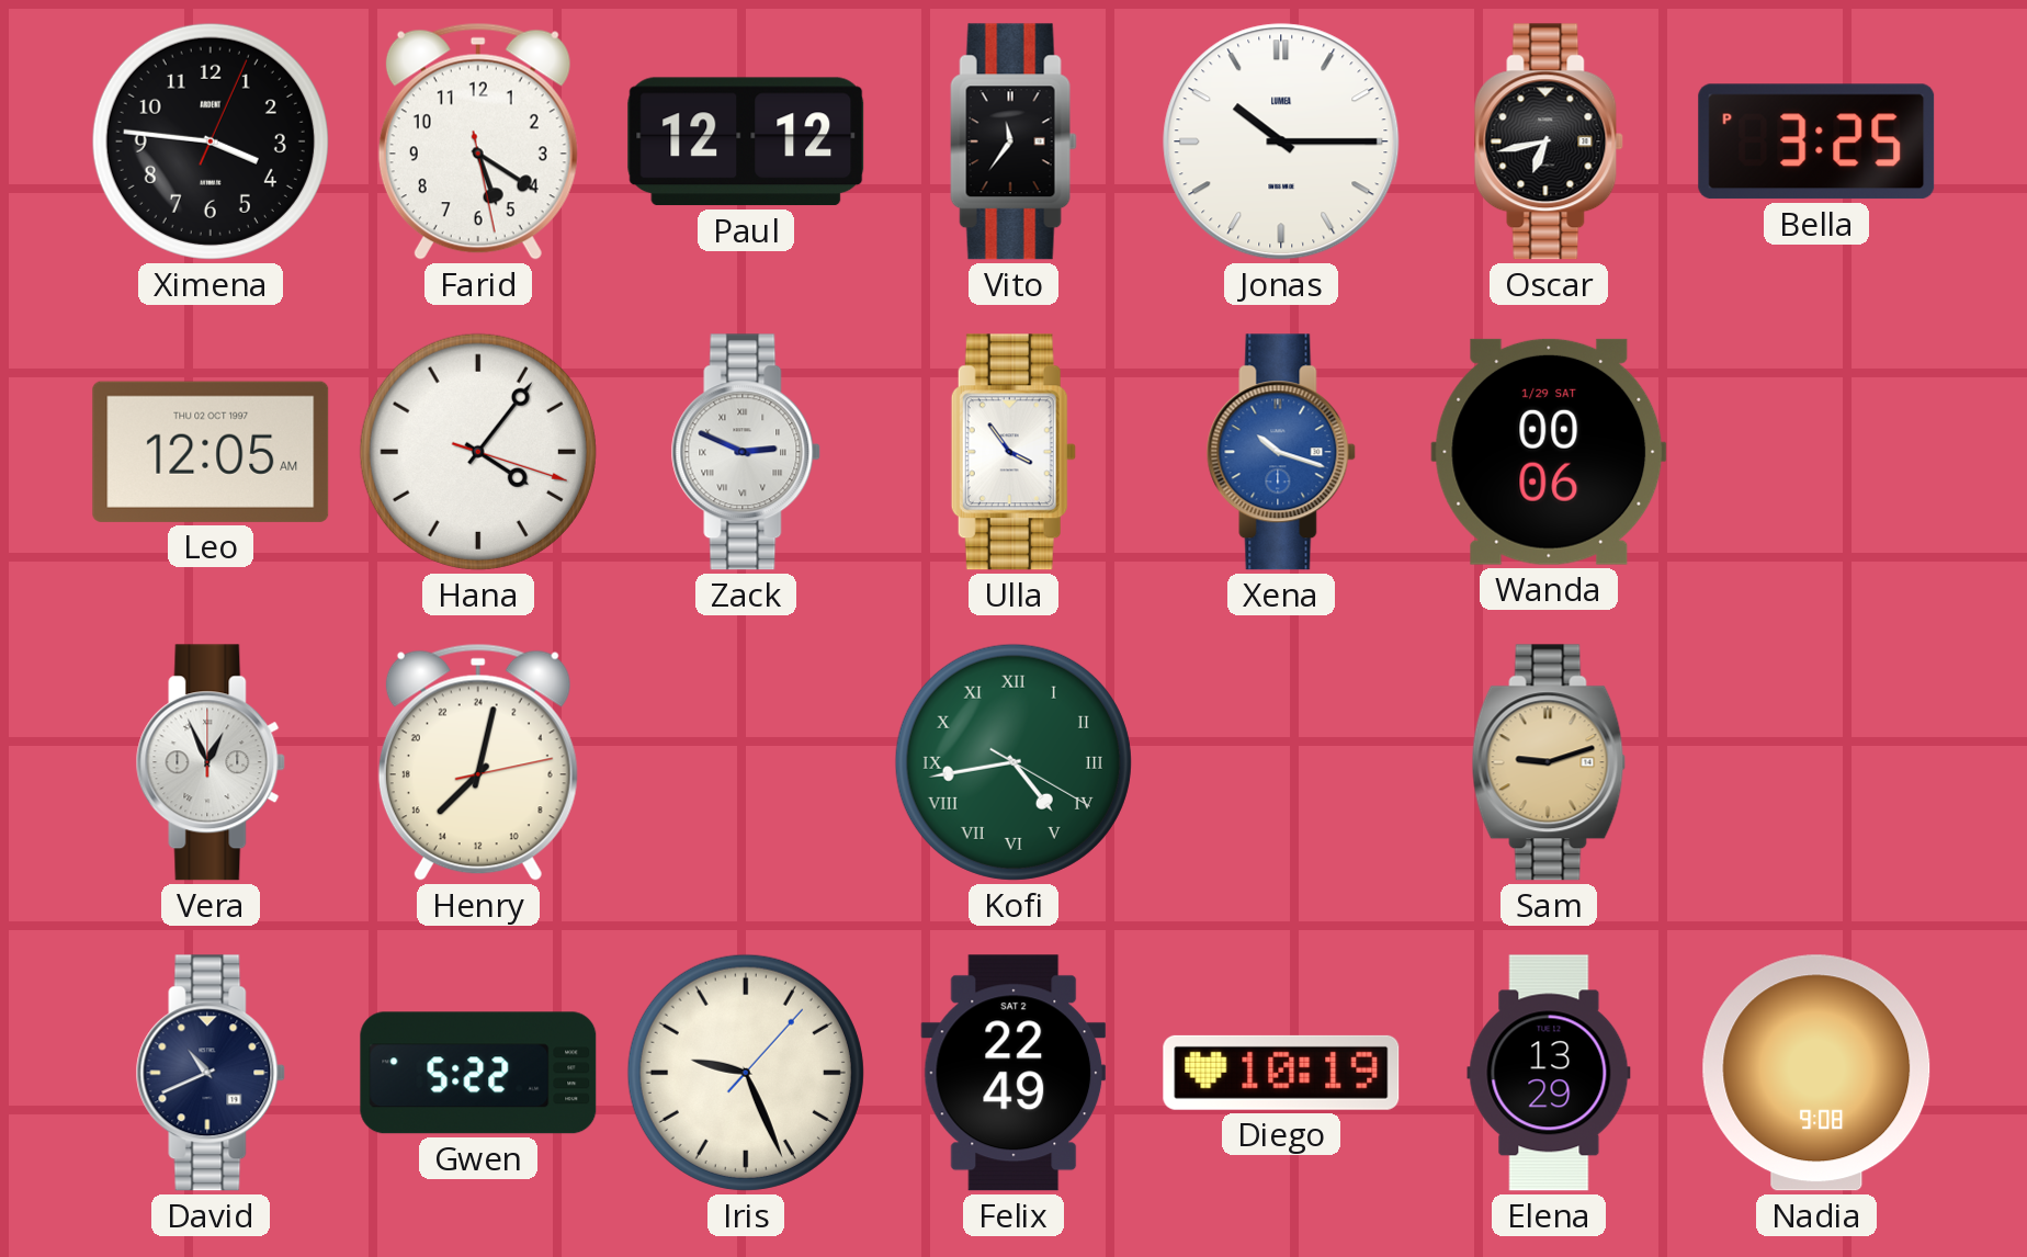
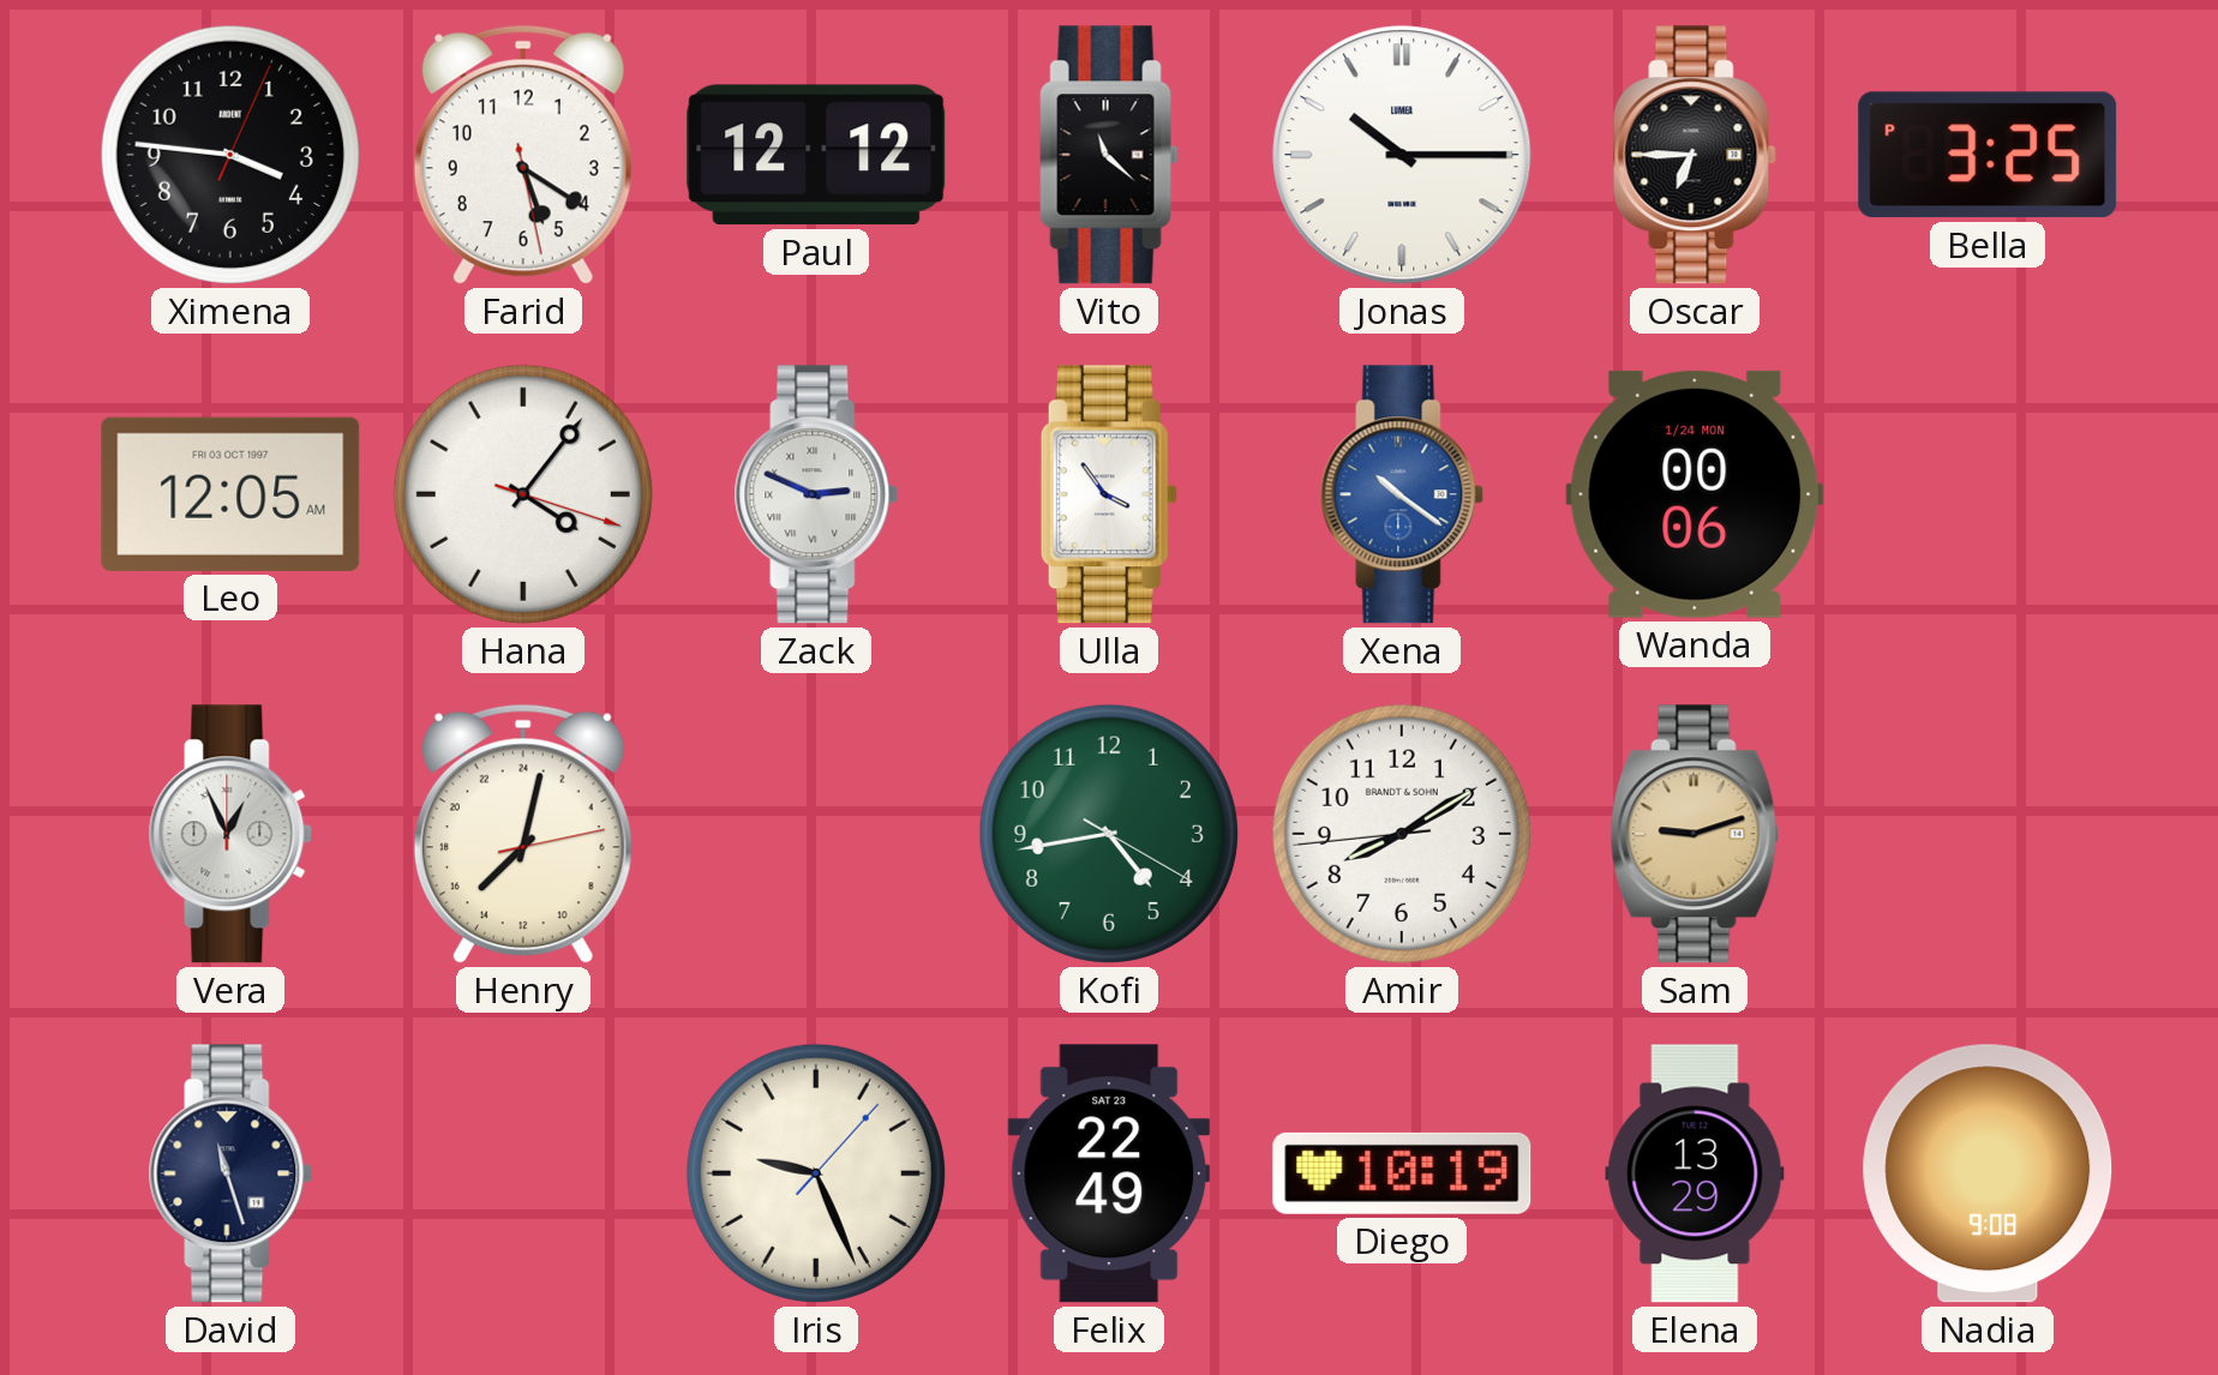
Vito: 11:36 -> 11:22
Oscar: 6:43 -> 6:45
Leo date: THU 02 OCT 1997 -> FRI 03 OCT 1997
Xena: 10:18 -> 10:21
Wanda date: 1/29 SAT -> 1/24 MON
Kofi numerals: Roman -> Arabic
Amir: none -> 8:09
David: 10:41 -> 11:27
Gwen: 5:22 -> none
Felix date: SAT 2 -> SAT 23
